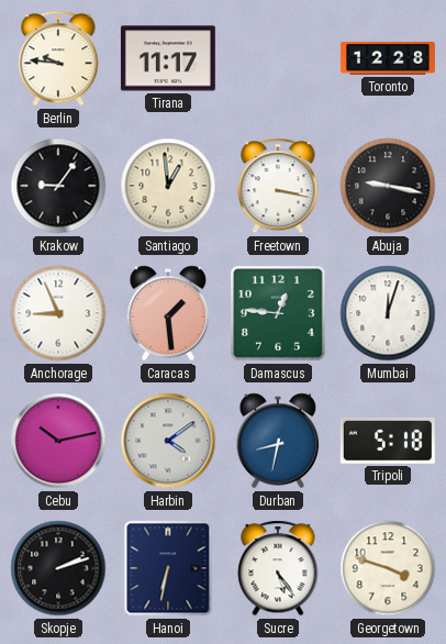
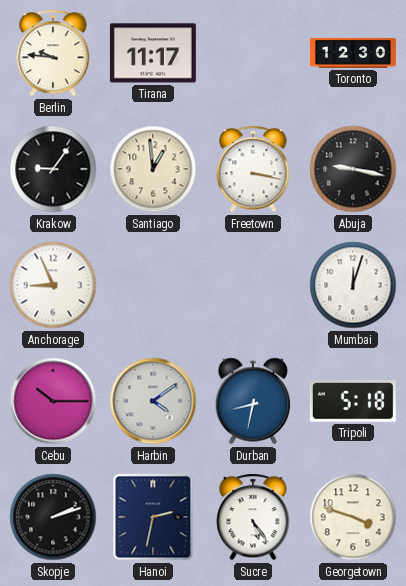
Toronto: 12:28 -> 12:30
Caracas: 1:29 -> none
Damascus: 12:46 -> none
Cebu: 10:13 -> 10:15
Hanoi: 6:32 -> 2:32
